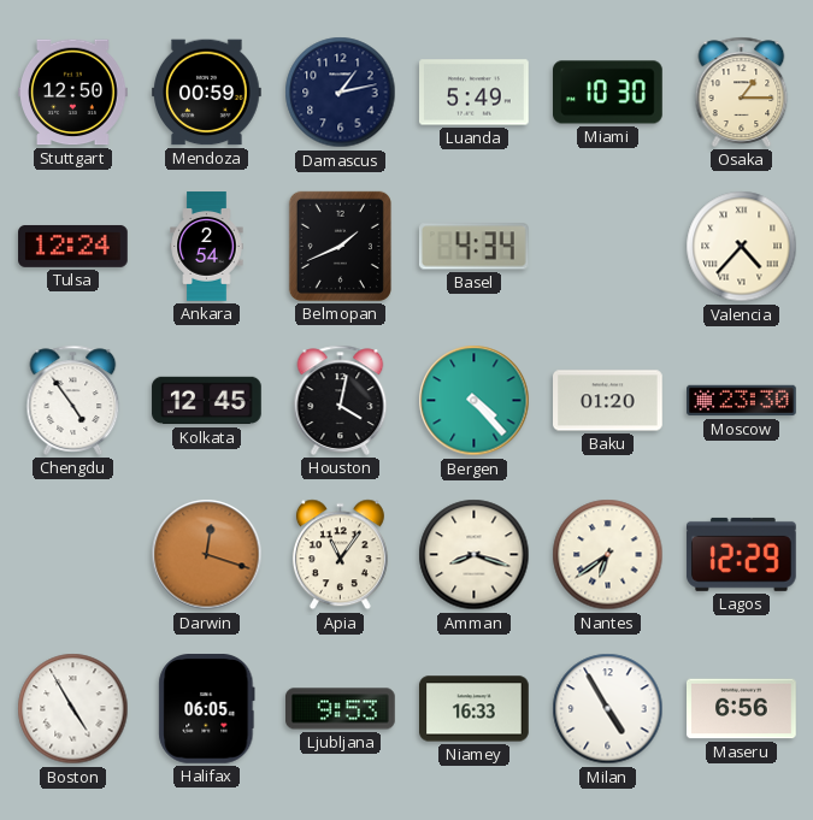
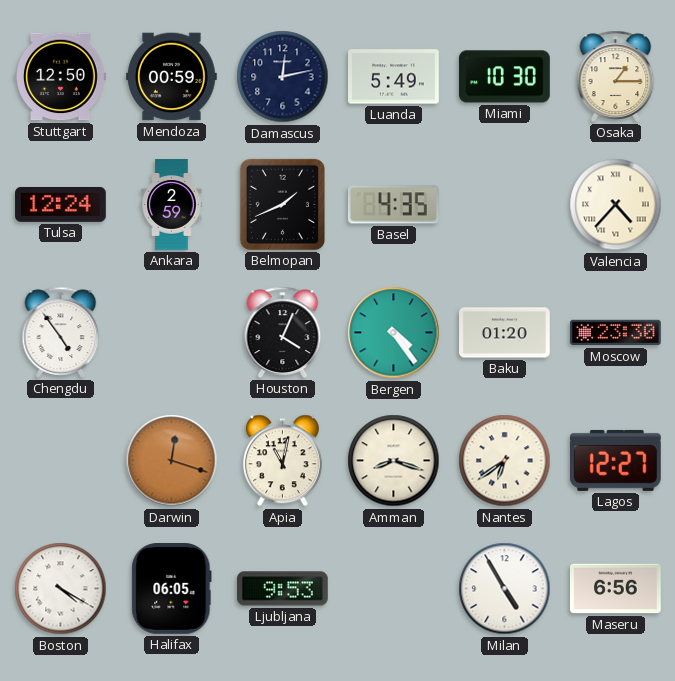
Damascus: 1:13 -> 12:13
Ankara: 2:54 -> 2:59
Basel: 4:34 -> 4:35
Kolkata: 12:45 -> none
Houston: 4:02 -> 4:04
Bergen: 4:23 -> 4:24
Apia: 11:06 -> 11:02
Lagos: 12:29 -> 12:27
Boston: 4:55 -> 4:20
Niamey: 16:33 -> none
